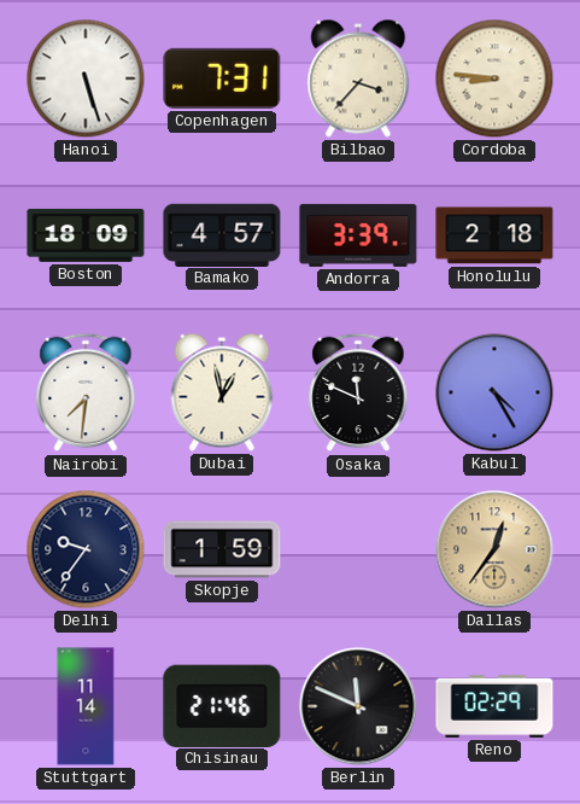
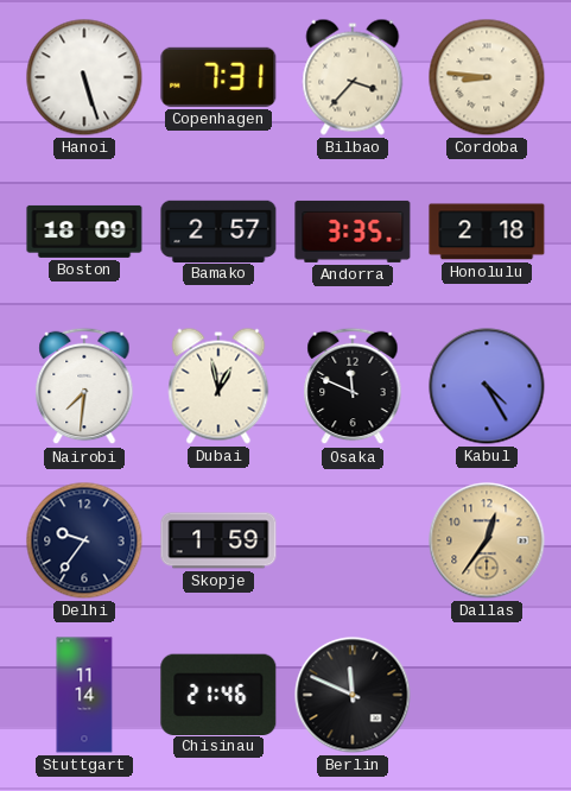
Bamako: 4:57 -> 2:57
Andorra: 3:39 -> 3:35
Reno: 02:29 -> none
